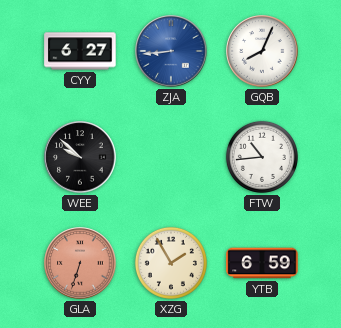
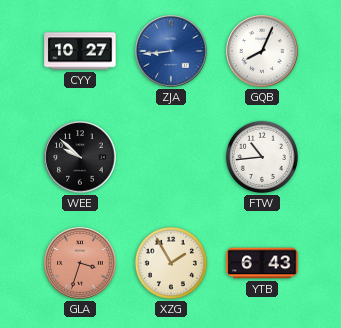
CYY: 6:27 -> 10:27
GLA: 6:33 -> 3:33
YTB: 6:59 -> 6:43
